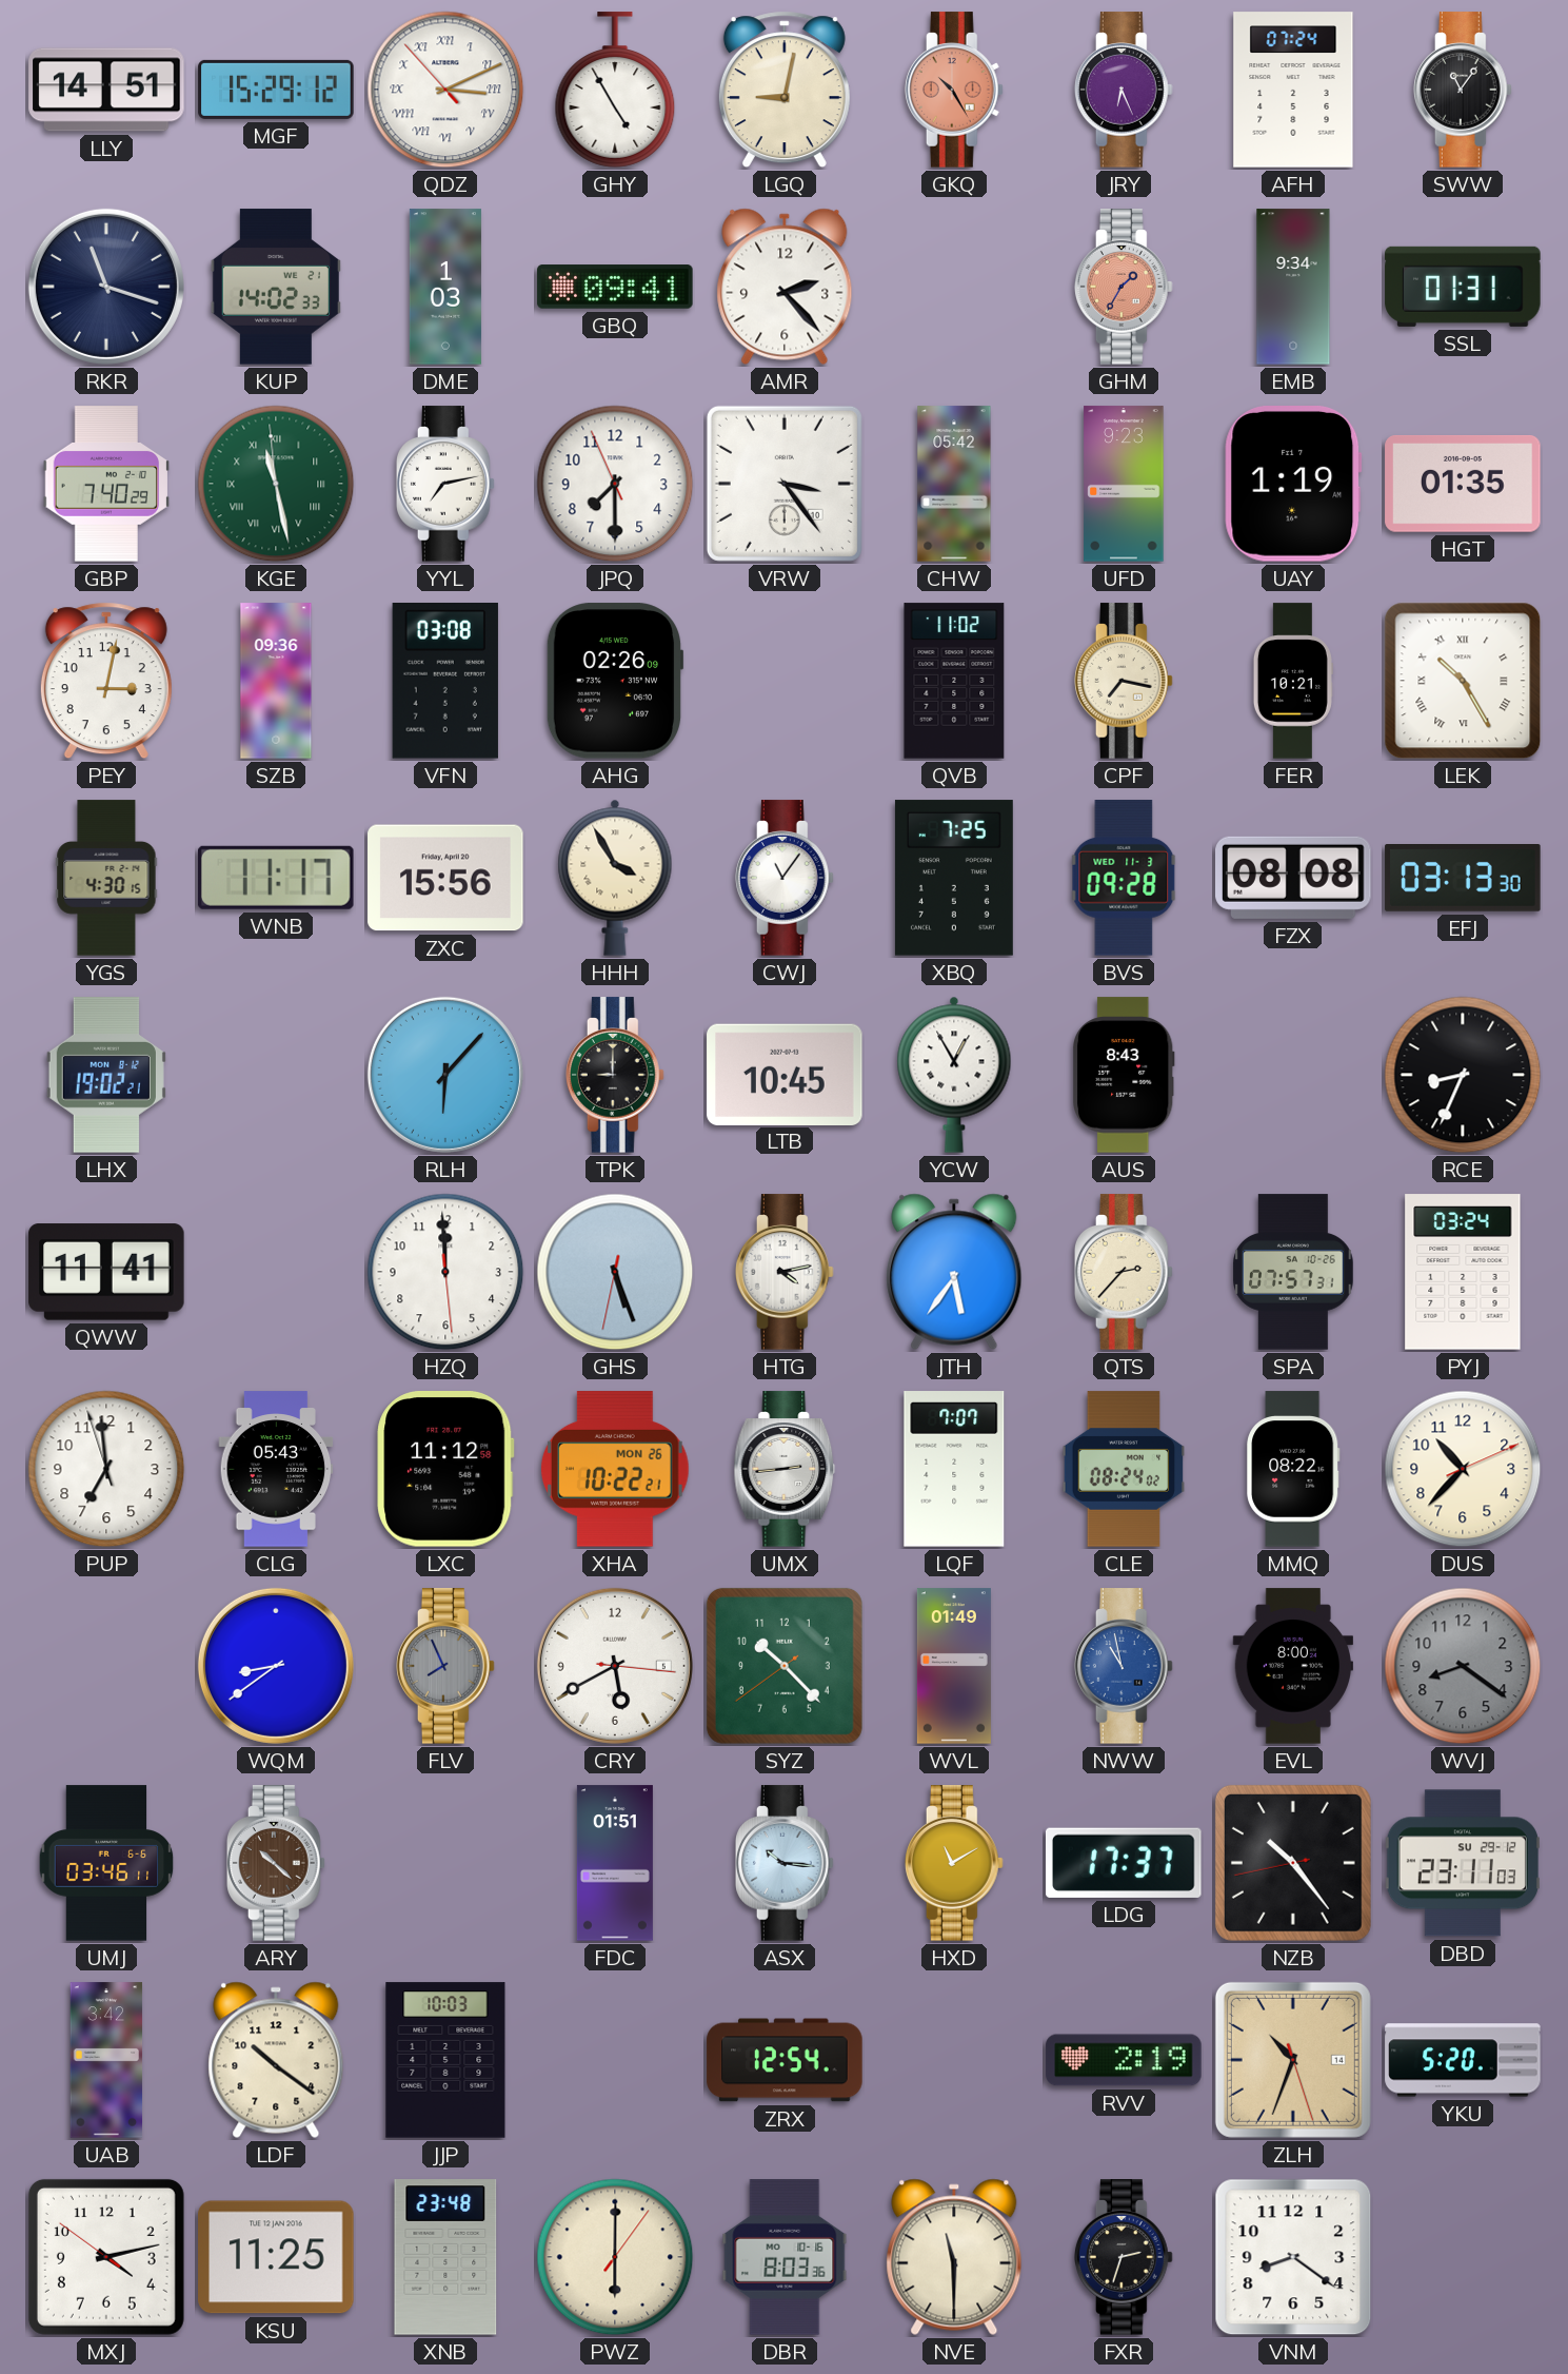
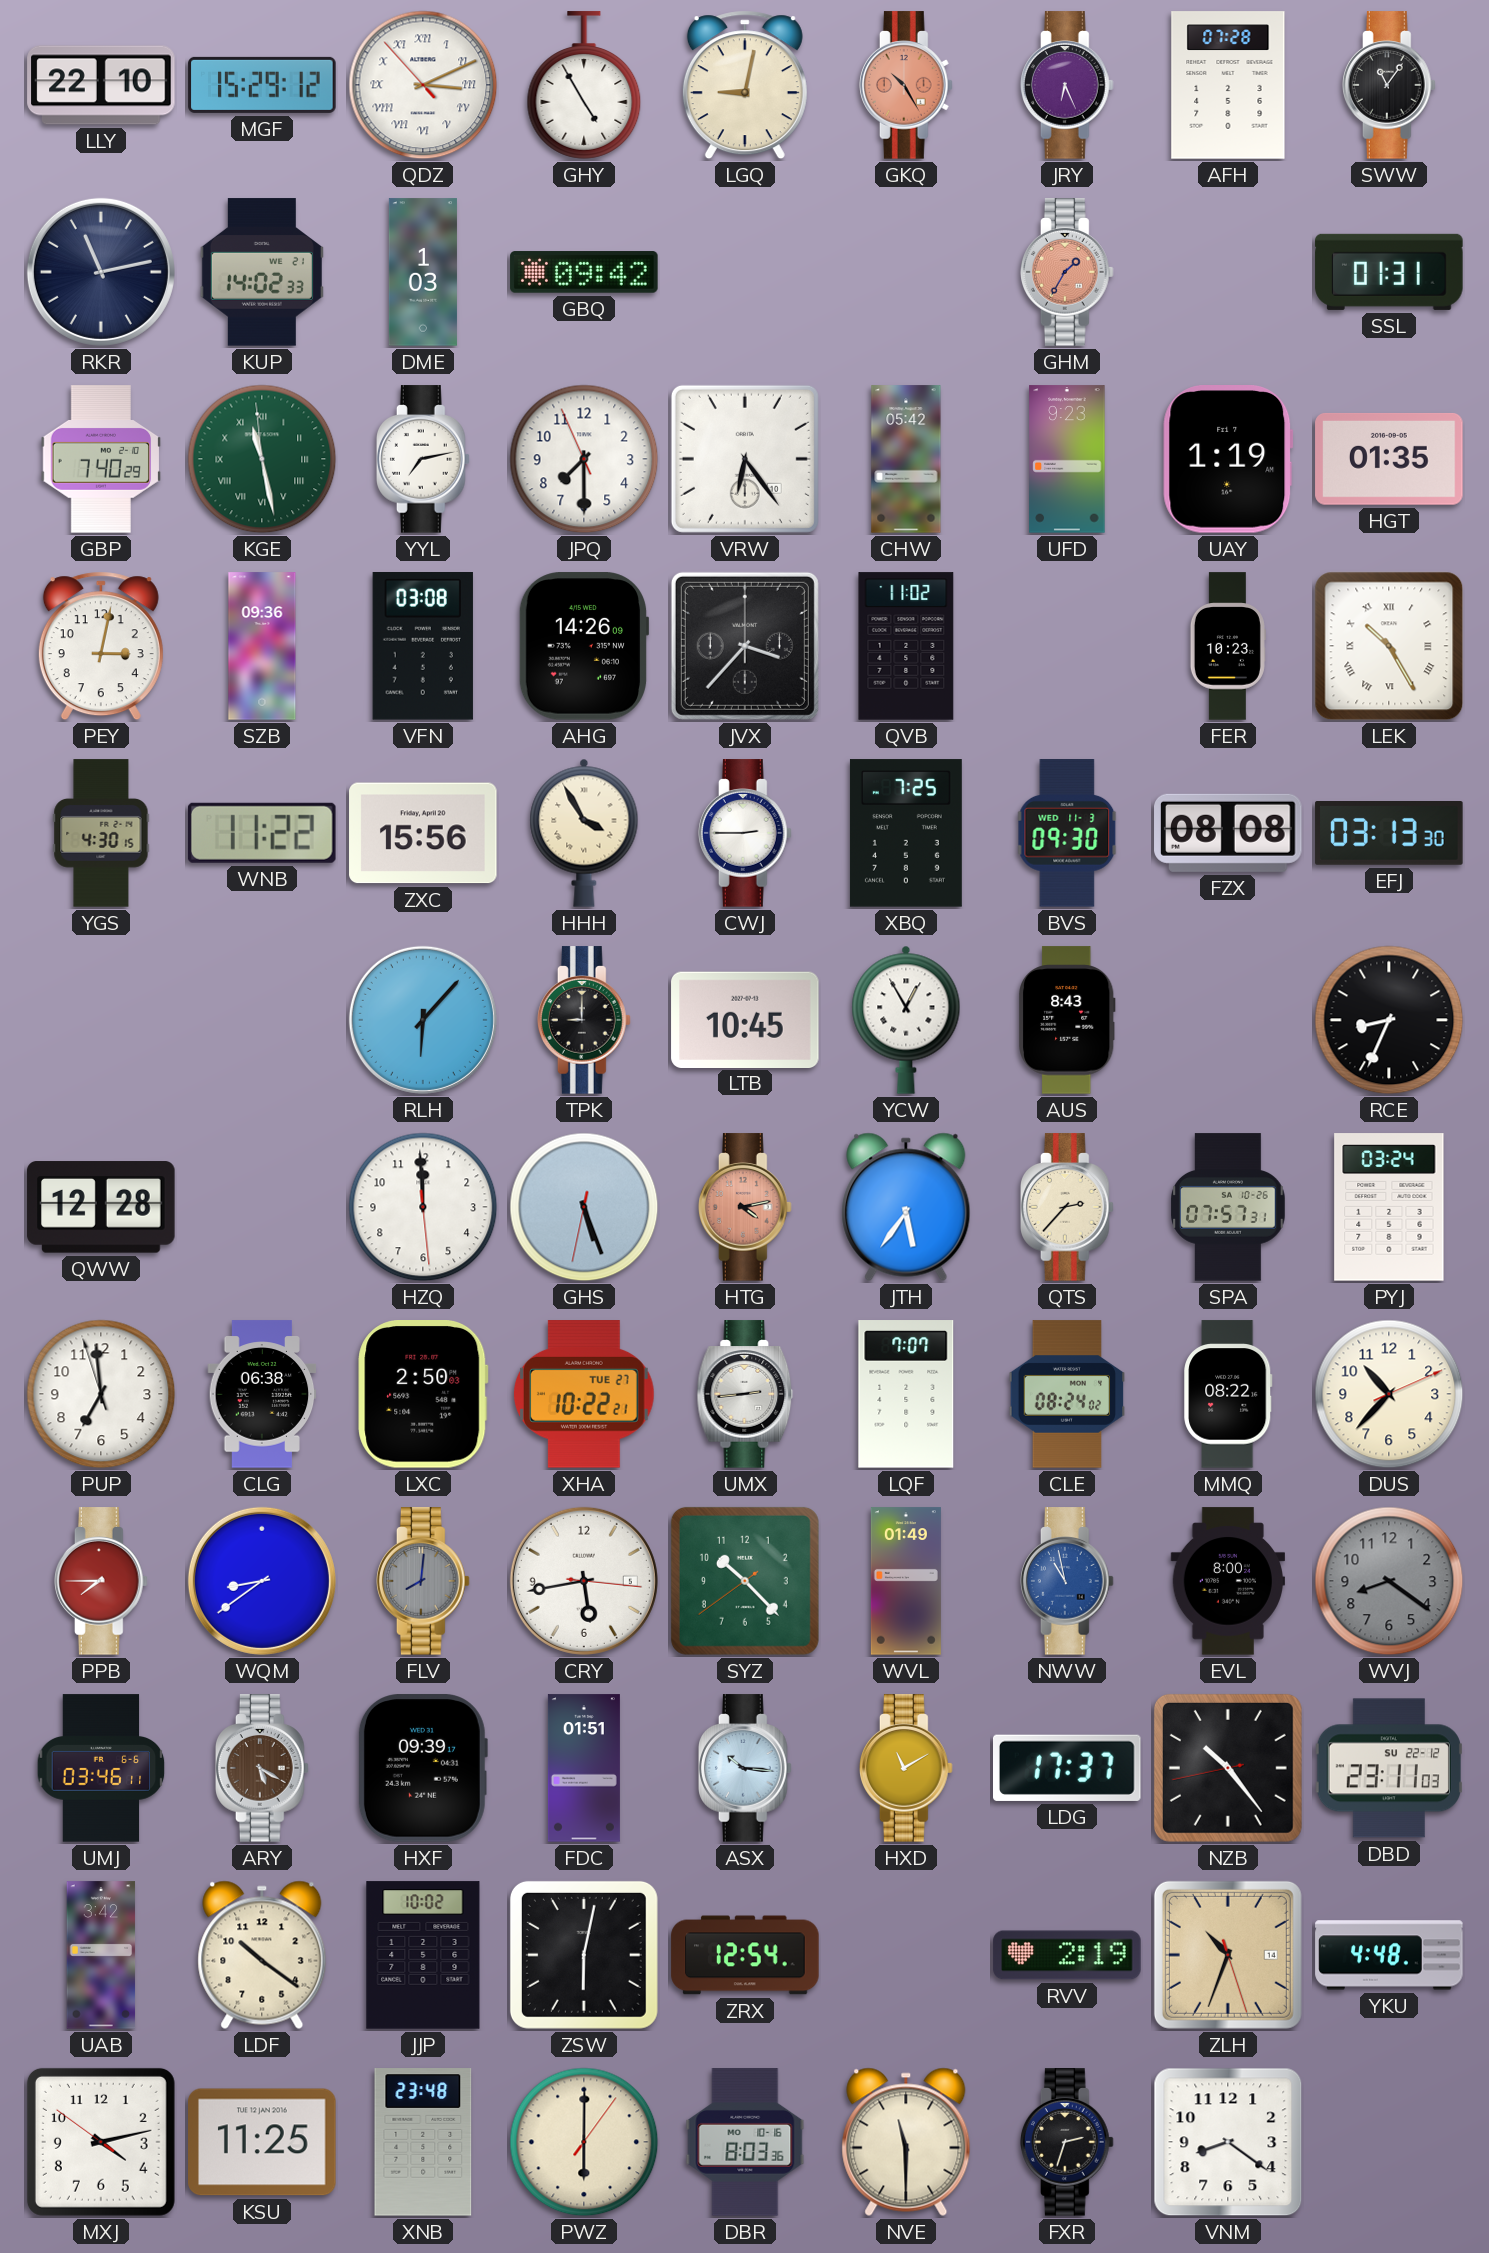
LLY: 14:51 -> 22:10
AFH: 07:24 -> 07:28
RKR: 11:18 -> 11:13
GBQ: 09:41 -> 09:42
AMR: 2:23 -> none
EMB: 9:34 -> none
VRW: 3:24 -> 6:24
AHG: 02:26 -> 14:26
JVX: none -> 3:37
CPF: 7:17 -> none
FER: 10:21 -> 10:23
WNB: 11:17 -> 11:22
CWJ: 11:06 -> 2:45
BVS: 09:28 -> 09:30
LHX: 19:02 -> none
QWW: 11:41 -> 12:28
HTG dial: white -> salmon
CLG: 05:43 -> 06:38
LXC: 11:12 -> 2:50
XHA date: MON 26 -> TUE 27
PPB: none -> 7:45
FLV: 7:56 -> 8:01
CRY: 5:40 -> 5:43
ARY: 10:22 -> 5:20
HXF: none -> 09:39
DBD date: SU 29-12 -> SU 22-12
JJP: 10:03 -> 10:02
ZSW: none -> 6:02
YKU: 5:20 -> 4:48
